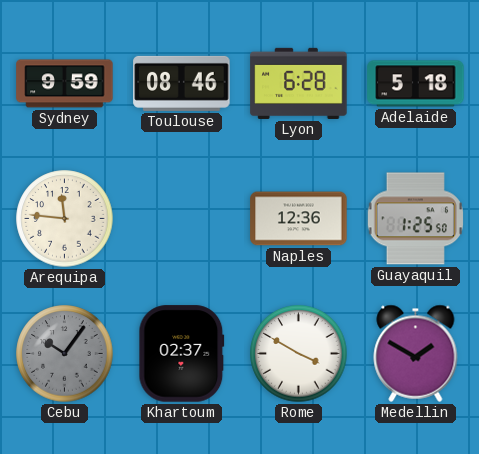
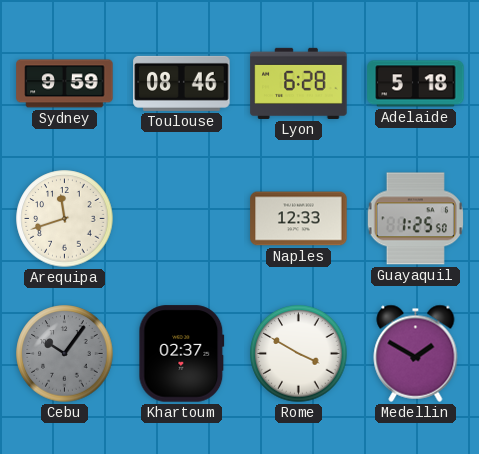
Arequipa: 11:46 -> 11:42
Naples: 12:36 -> 12:33
